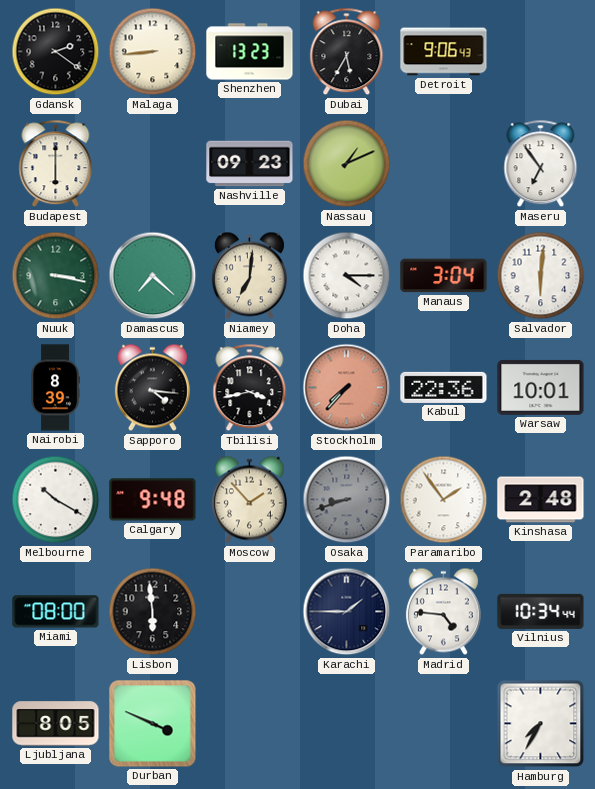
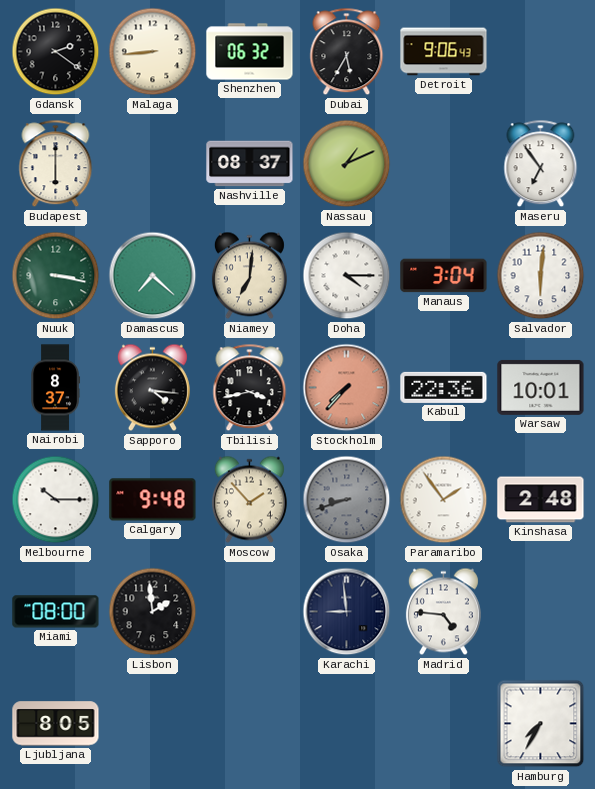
Shenzhen: 13:23 -> 06:32
Nashville: 09:23 -> 08:37
Nairobi: 8:39 -> 8:37
Melbourne: 10:20 -> 10:15
Lisbon: 5:59 -> 1:59
Karachi: 1:45 -> 8:59
Vilnius: 10:34 -> none
Durban: 3:49 -> none
